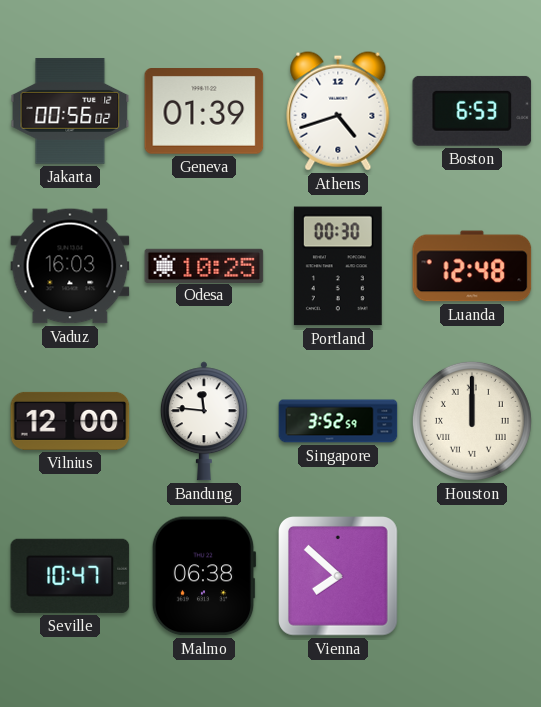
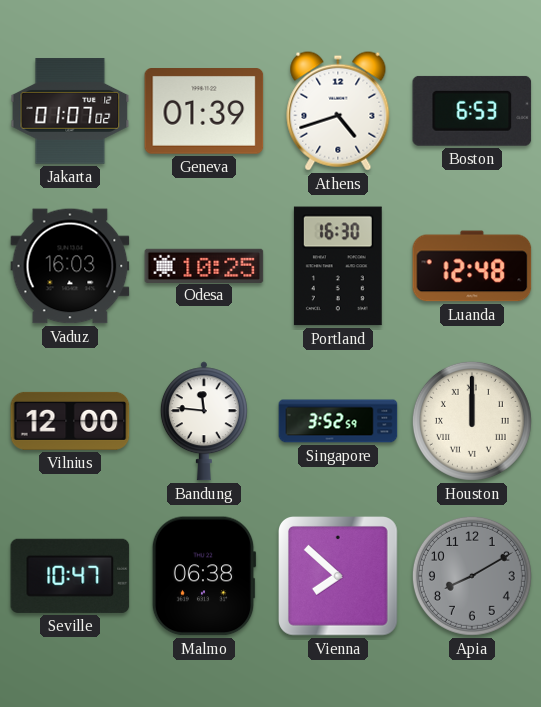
Jakarta: 00:56 -> 01:07
Portland: 00:30 -> 16:30
Apia: none -> 8:10
